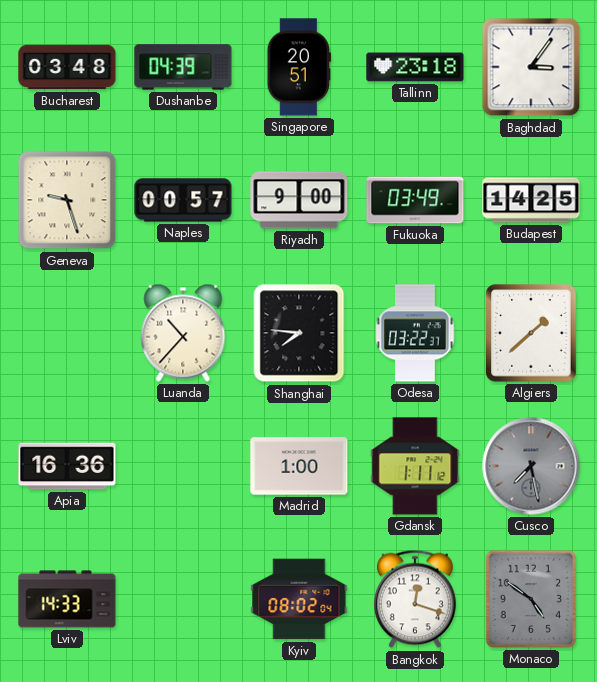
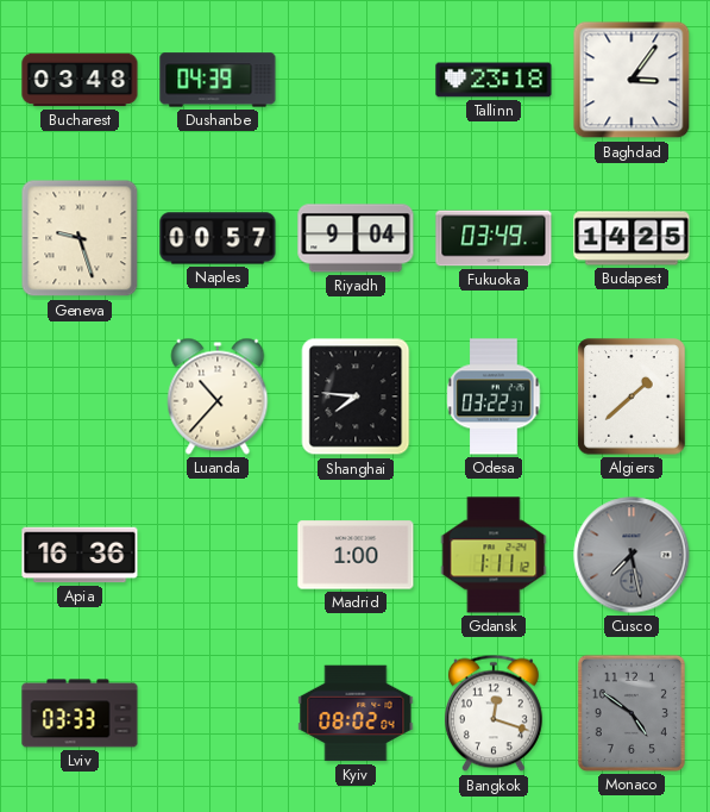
Singapore: 20:51 -> none
Riyadh: 9:00 -> 9:04
Lviv: 14:33 -> 03:33
